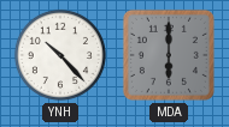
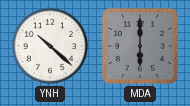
YNH: 10:23 -> 10:22
